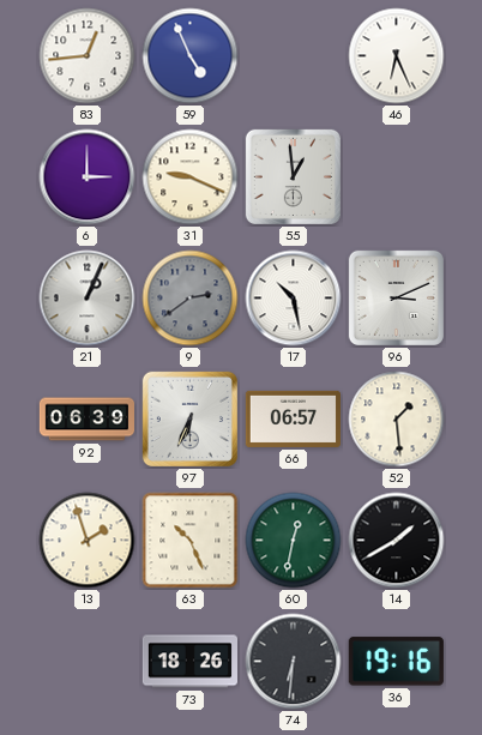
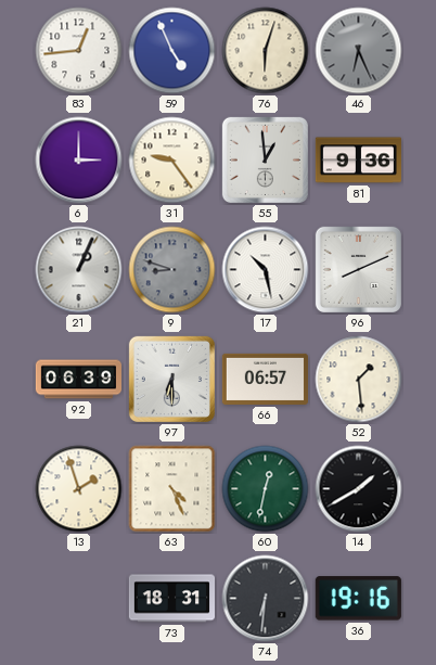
76: none -> 6:03
46 dial: white -> grey
31: 9:19 -> 9:24
81: none -> 9:36
9: 2:39 -> 8:48
96: 3:11 -> 8:11
97: 6:34 -> 6:30
63: 10:26 -> 4:26
73: 18:26 -> 18:31
